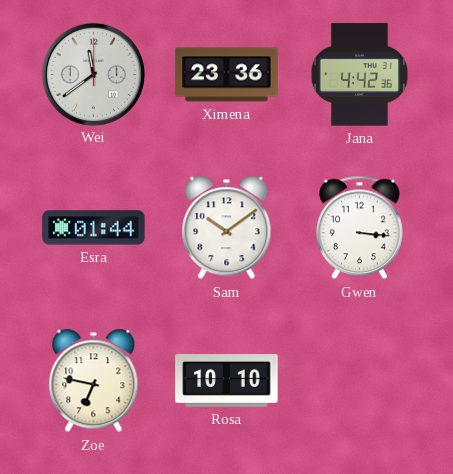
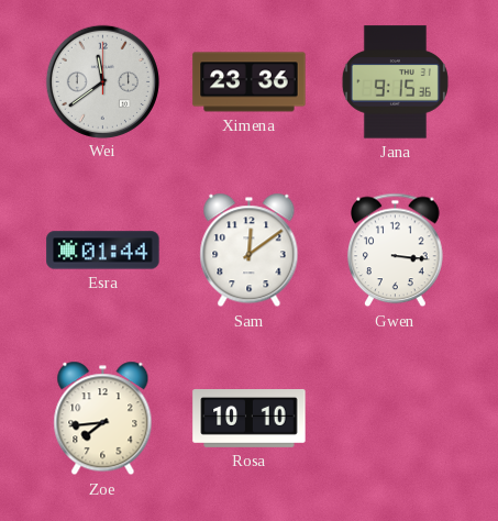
Jana: 4:42 -> 9:15
Sam: 10:09 -> 12:09
Zoe: 6:47 -> 7:44
